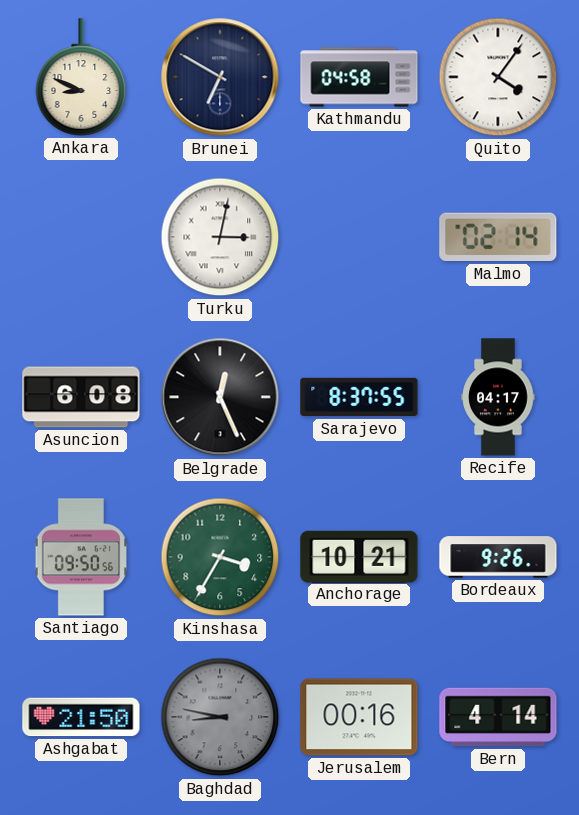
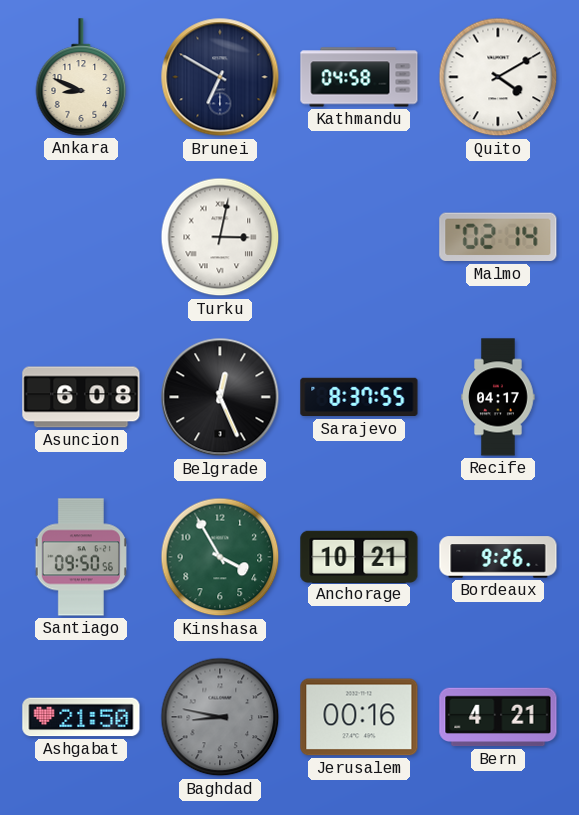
Quito: 4:06 -> 4:10
Kinshasa: 3:35 -> 3:55
Bern: 4:14 -> 4:21
